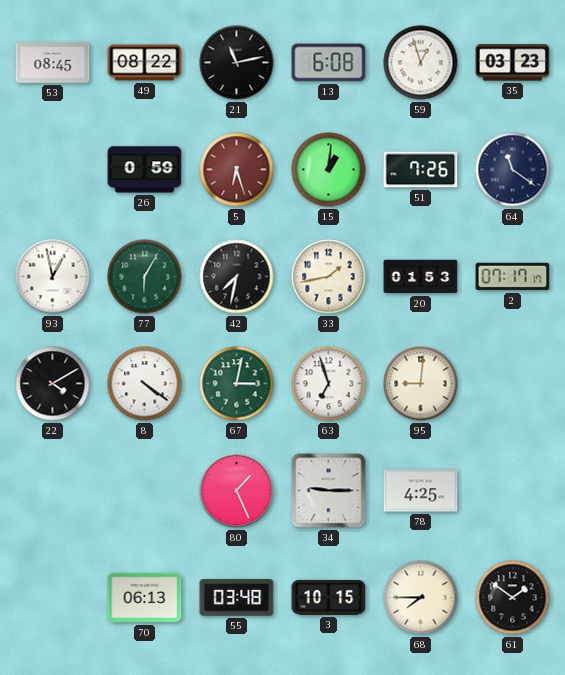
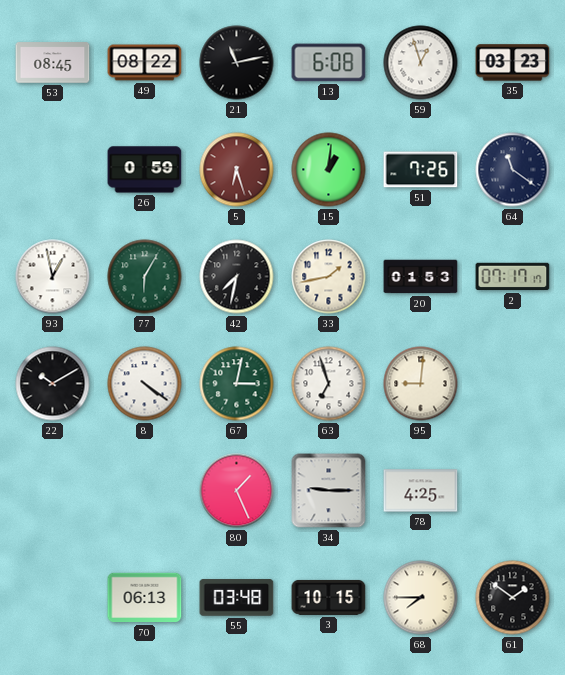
22: 4:10 -> 10:10
